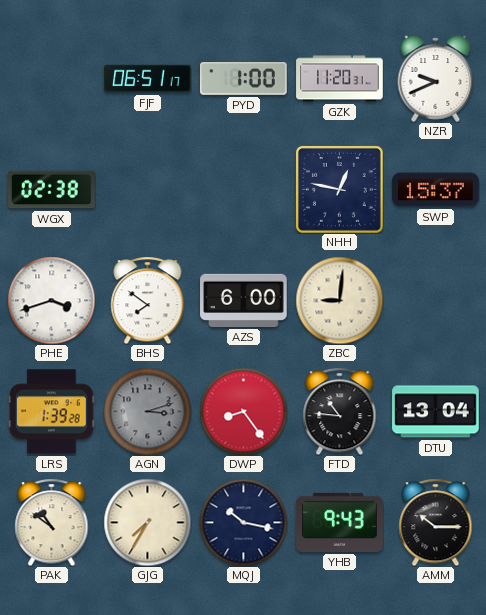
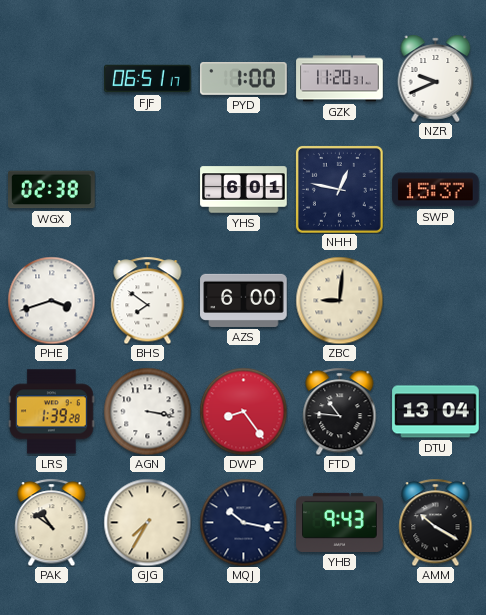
YHS: none -> 6:01
AGN: 3:12 -> 3:17
AGN dial: grey -> white
AMM: 10:15 -> 10:20
